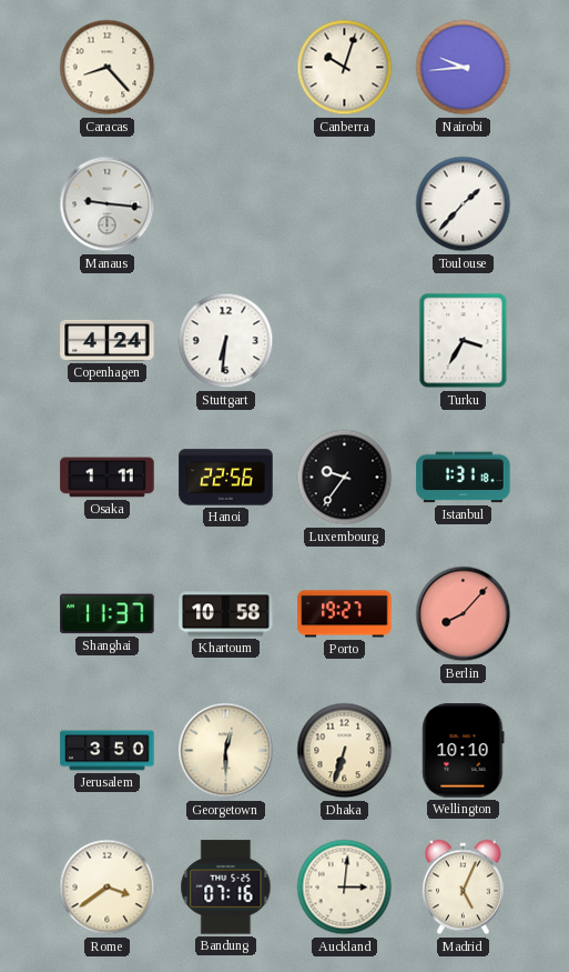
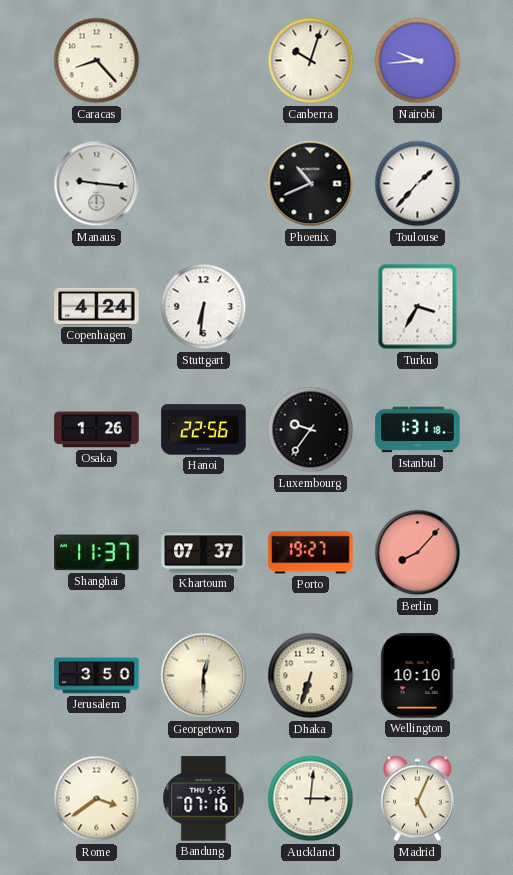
Phoenix: none -> 10:41
Osaka: 1:11 -> 1:26
Khartoum: 10:58 -> 07:37
